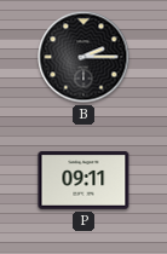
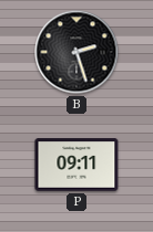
B: 2:15 -> 2:27
